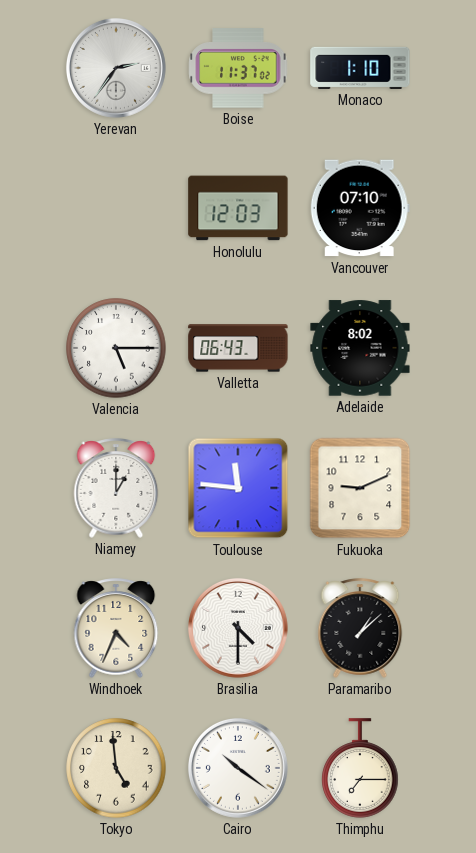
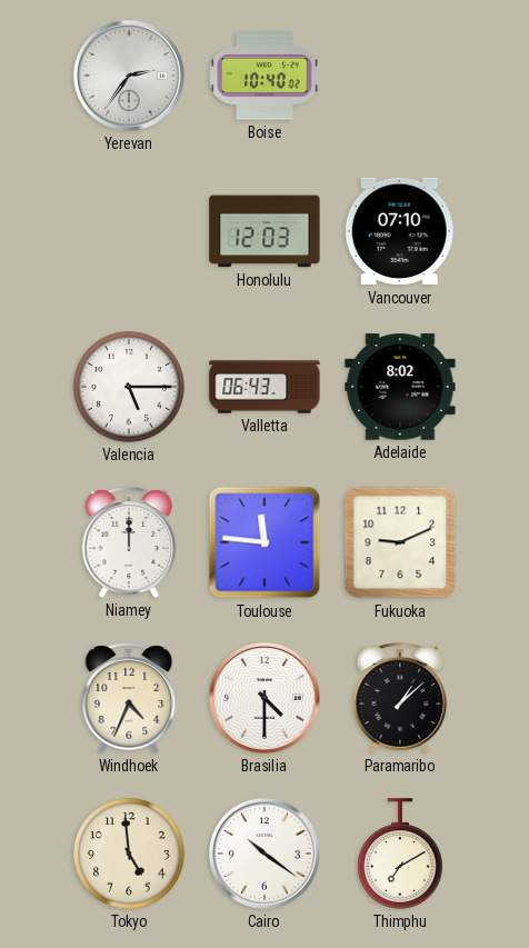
Boise: 11:37 -> 10:40
Monaco: 1:10 -> none
Niamey: 1:00 -> 12:00
Thimphu: 7:15 -> 7:10
